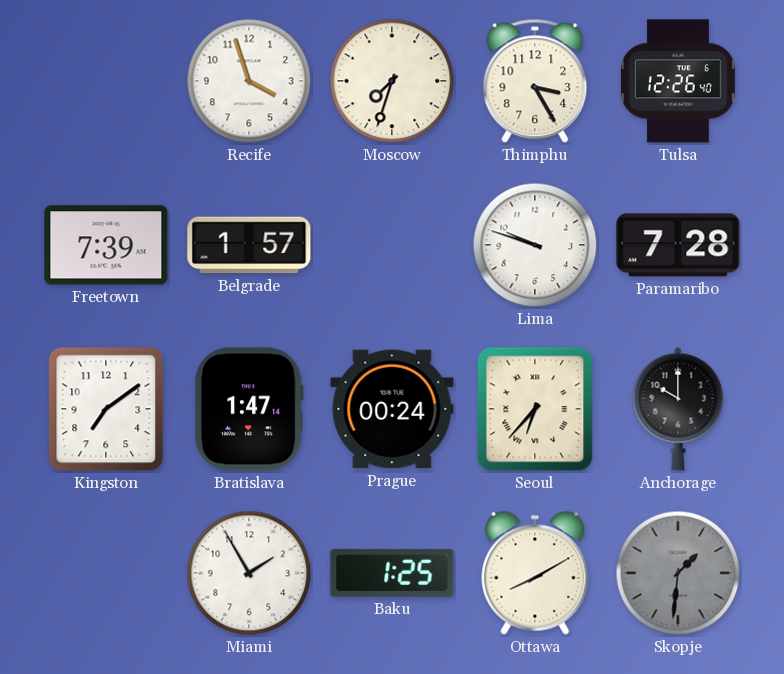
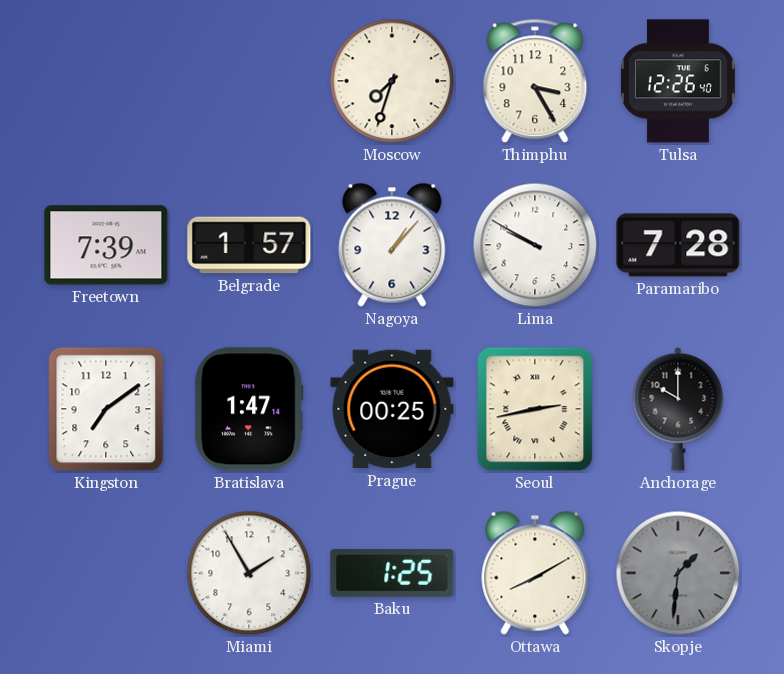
Recife: 3:57 -> none
Nagoya: none -> 1:07
Lima: 9:48 -> 9:50
Prague: 00:24 -> 00:25
Seoul: 6:37 -> 2:43
